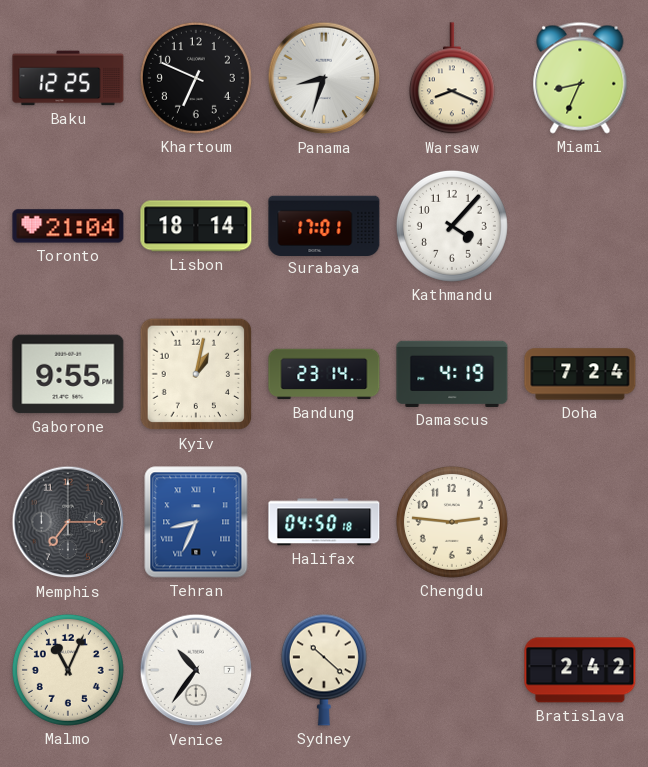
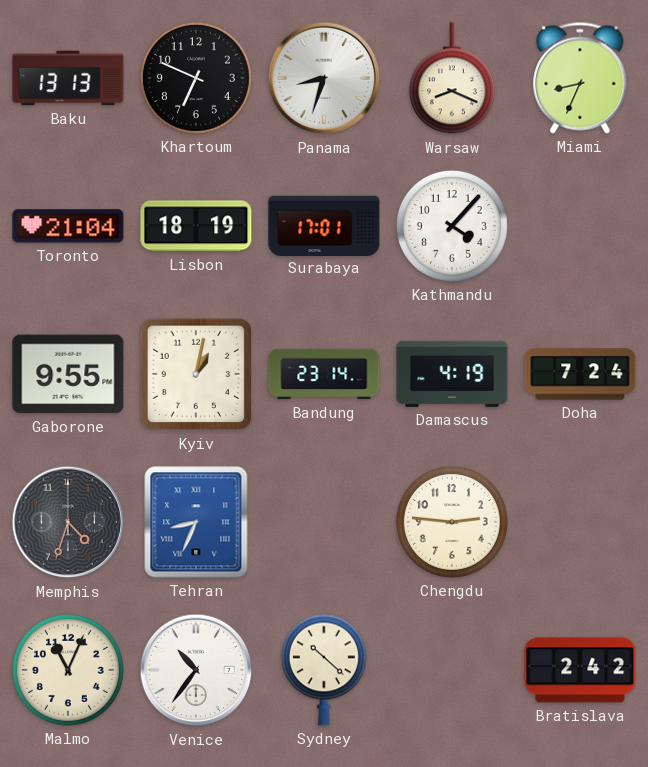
Baku: 12:25 -> 13:13
Lisbon: 18:14 -> 18:19
Memphis: 7:15 -> 4:33
Halifax: 04:50 -> none
